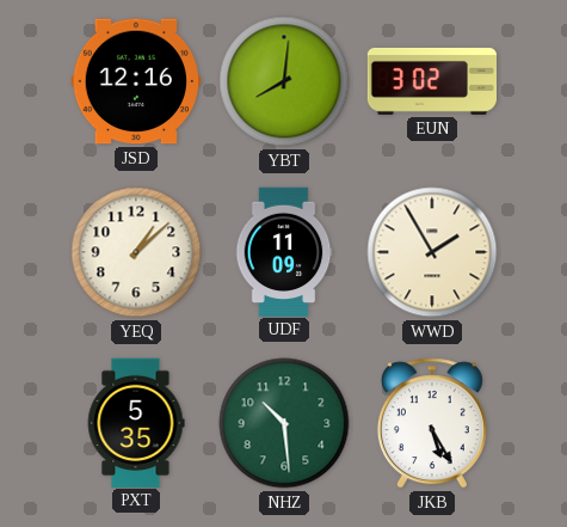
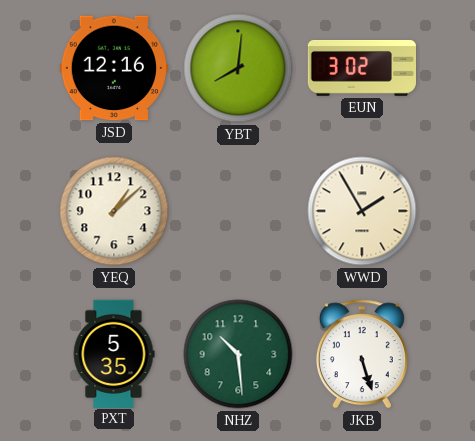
UDF: 11:09 -> none
JKB: 5:25 -> 5:27
